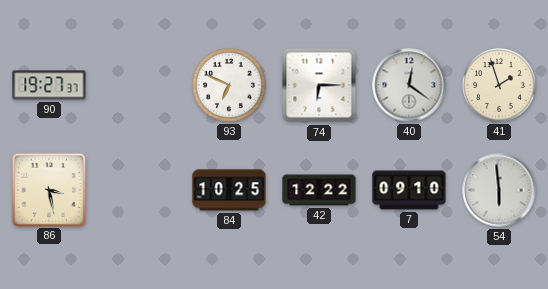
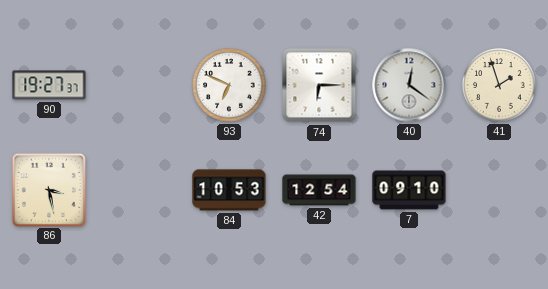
84: 10:25 -> 10:53
42: 12:22 -> 12:54
54: 5:59 -> none
